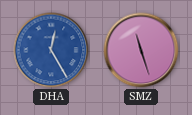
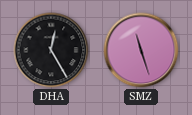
DHA dial: blue -> black
